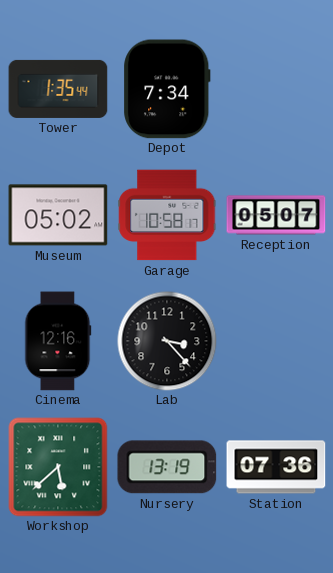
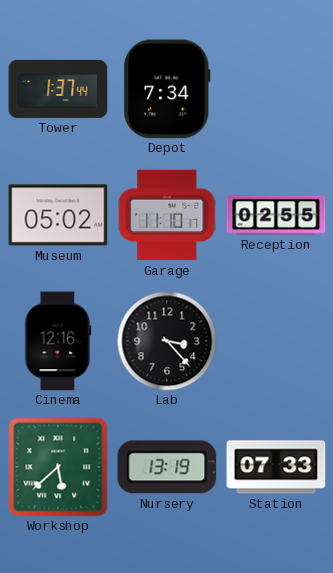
Tower: 1:35 -> 1:37
Garage: 10:58 -> 11:10
Reception: 05:07 -> 02:55
Station: 07:36 -> 07:33
